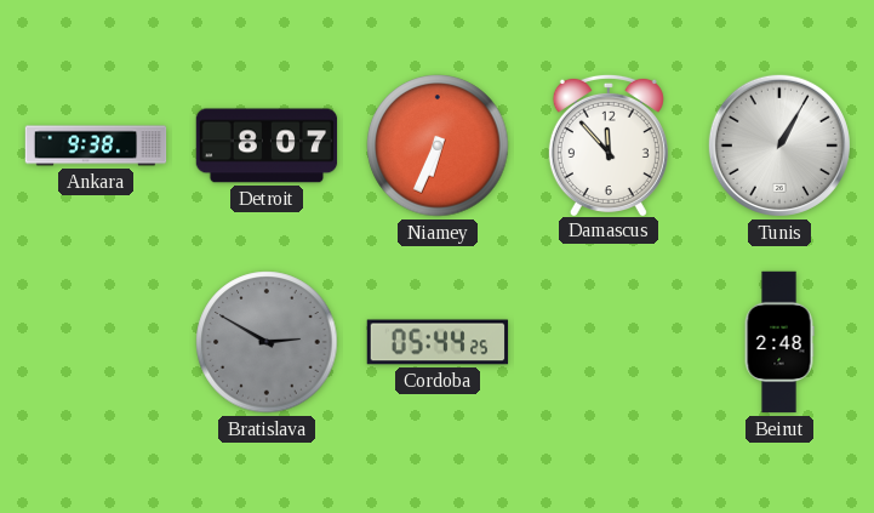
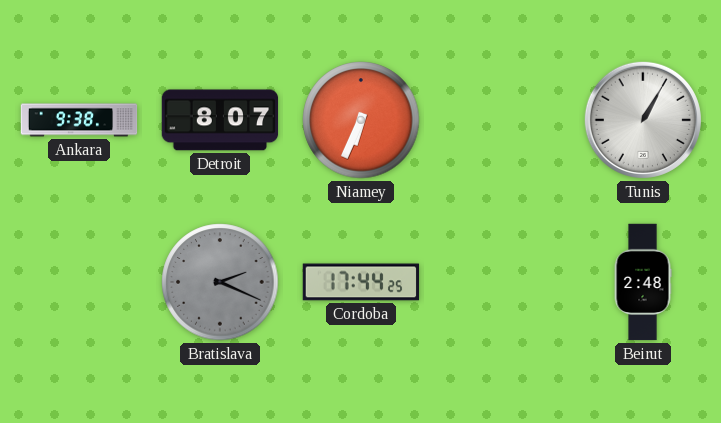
Damascus: 11:53 -> none
Bratislava: 2:50 -> 2:19
Cordoba: 05:44 -> 17:44
